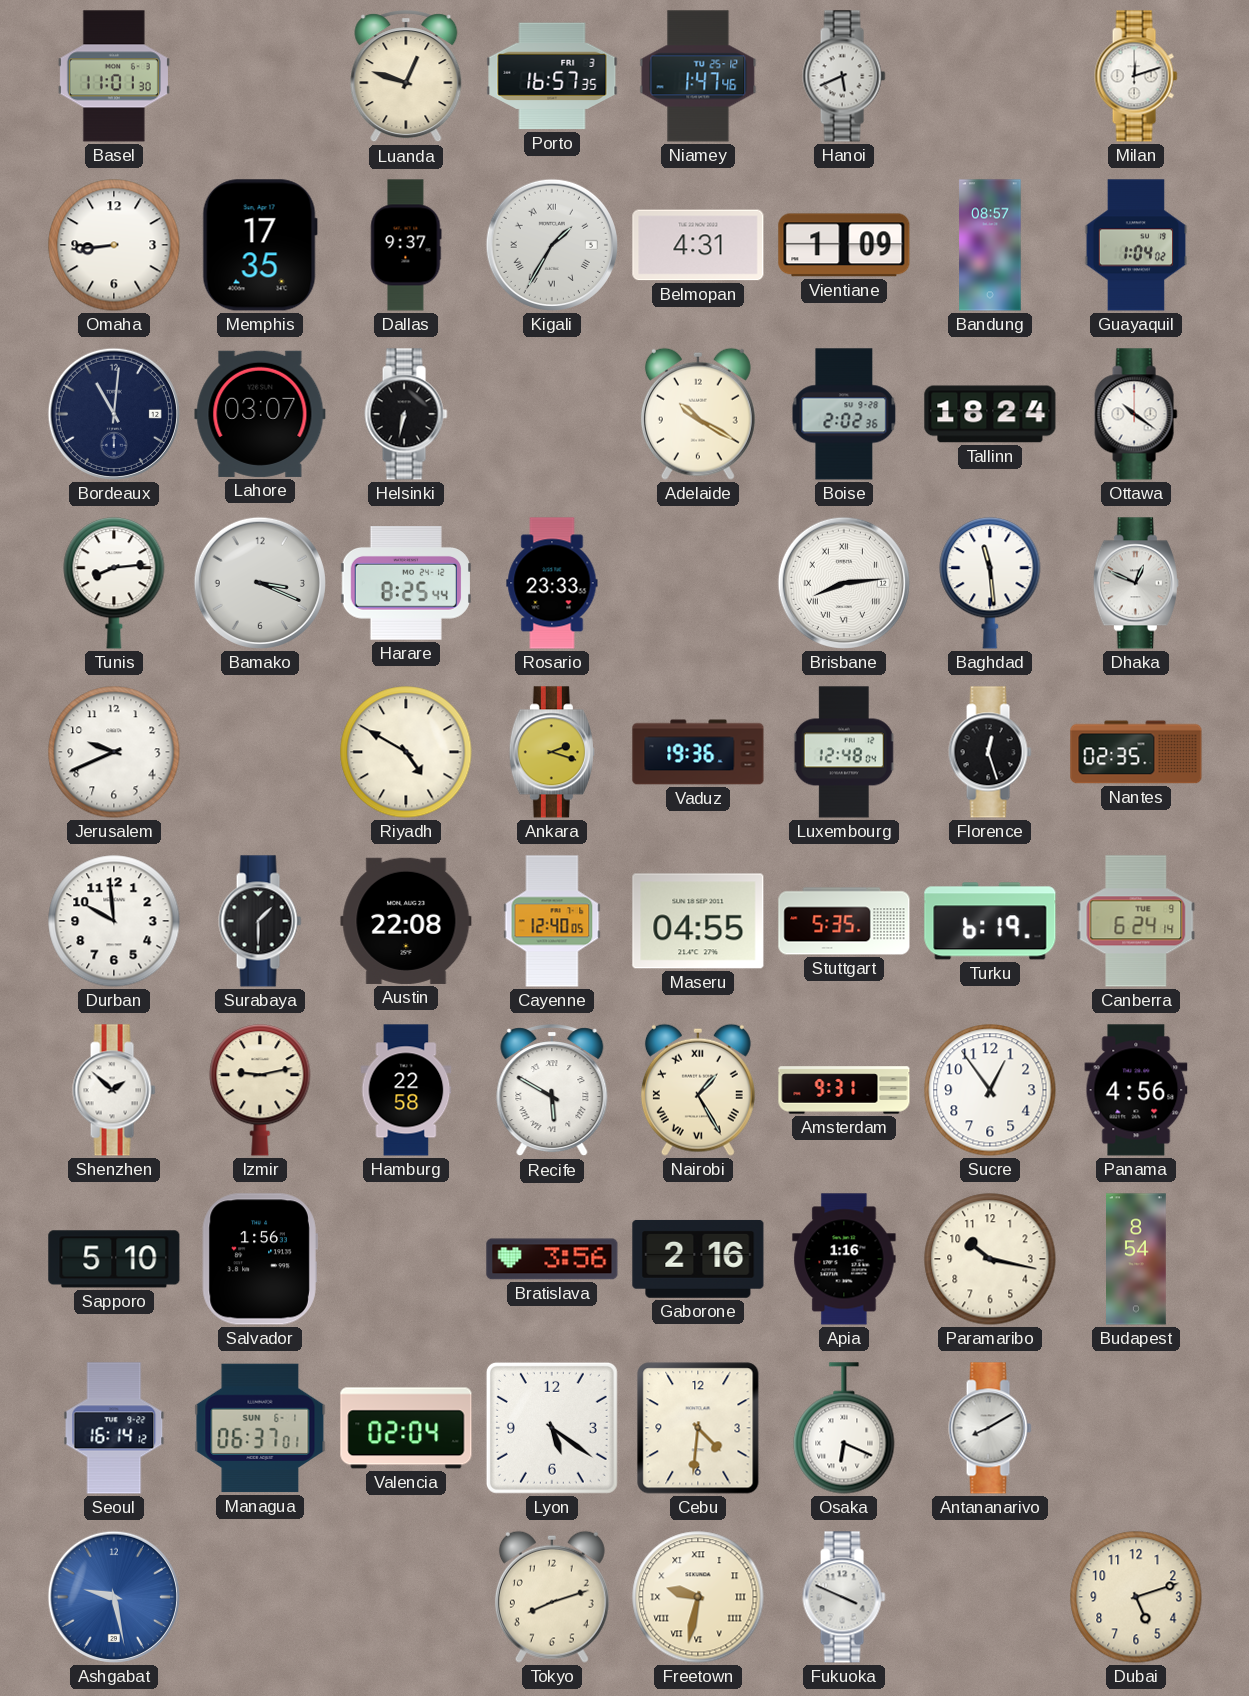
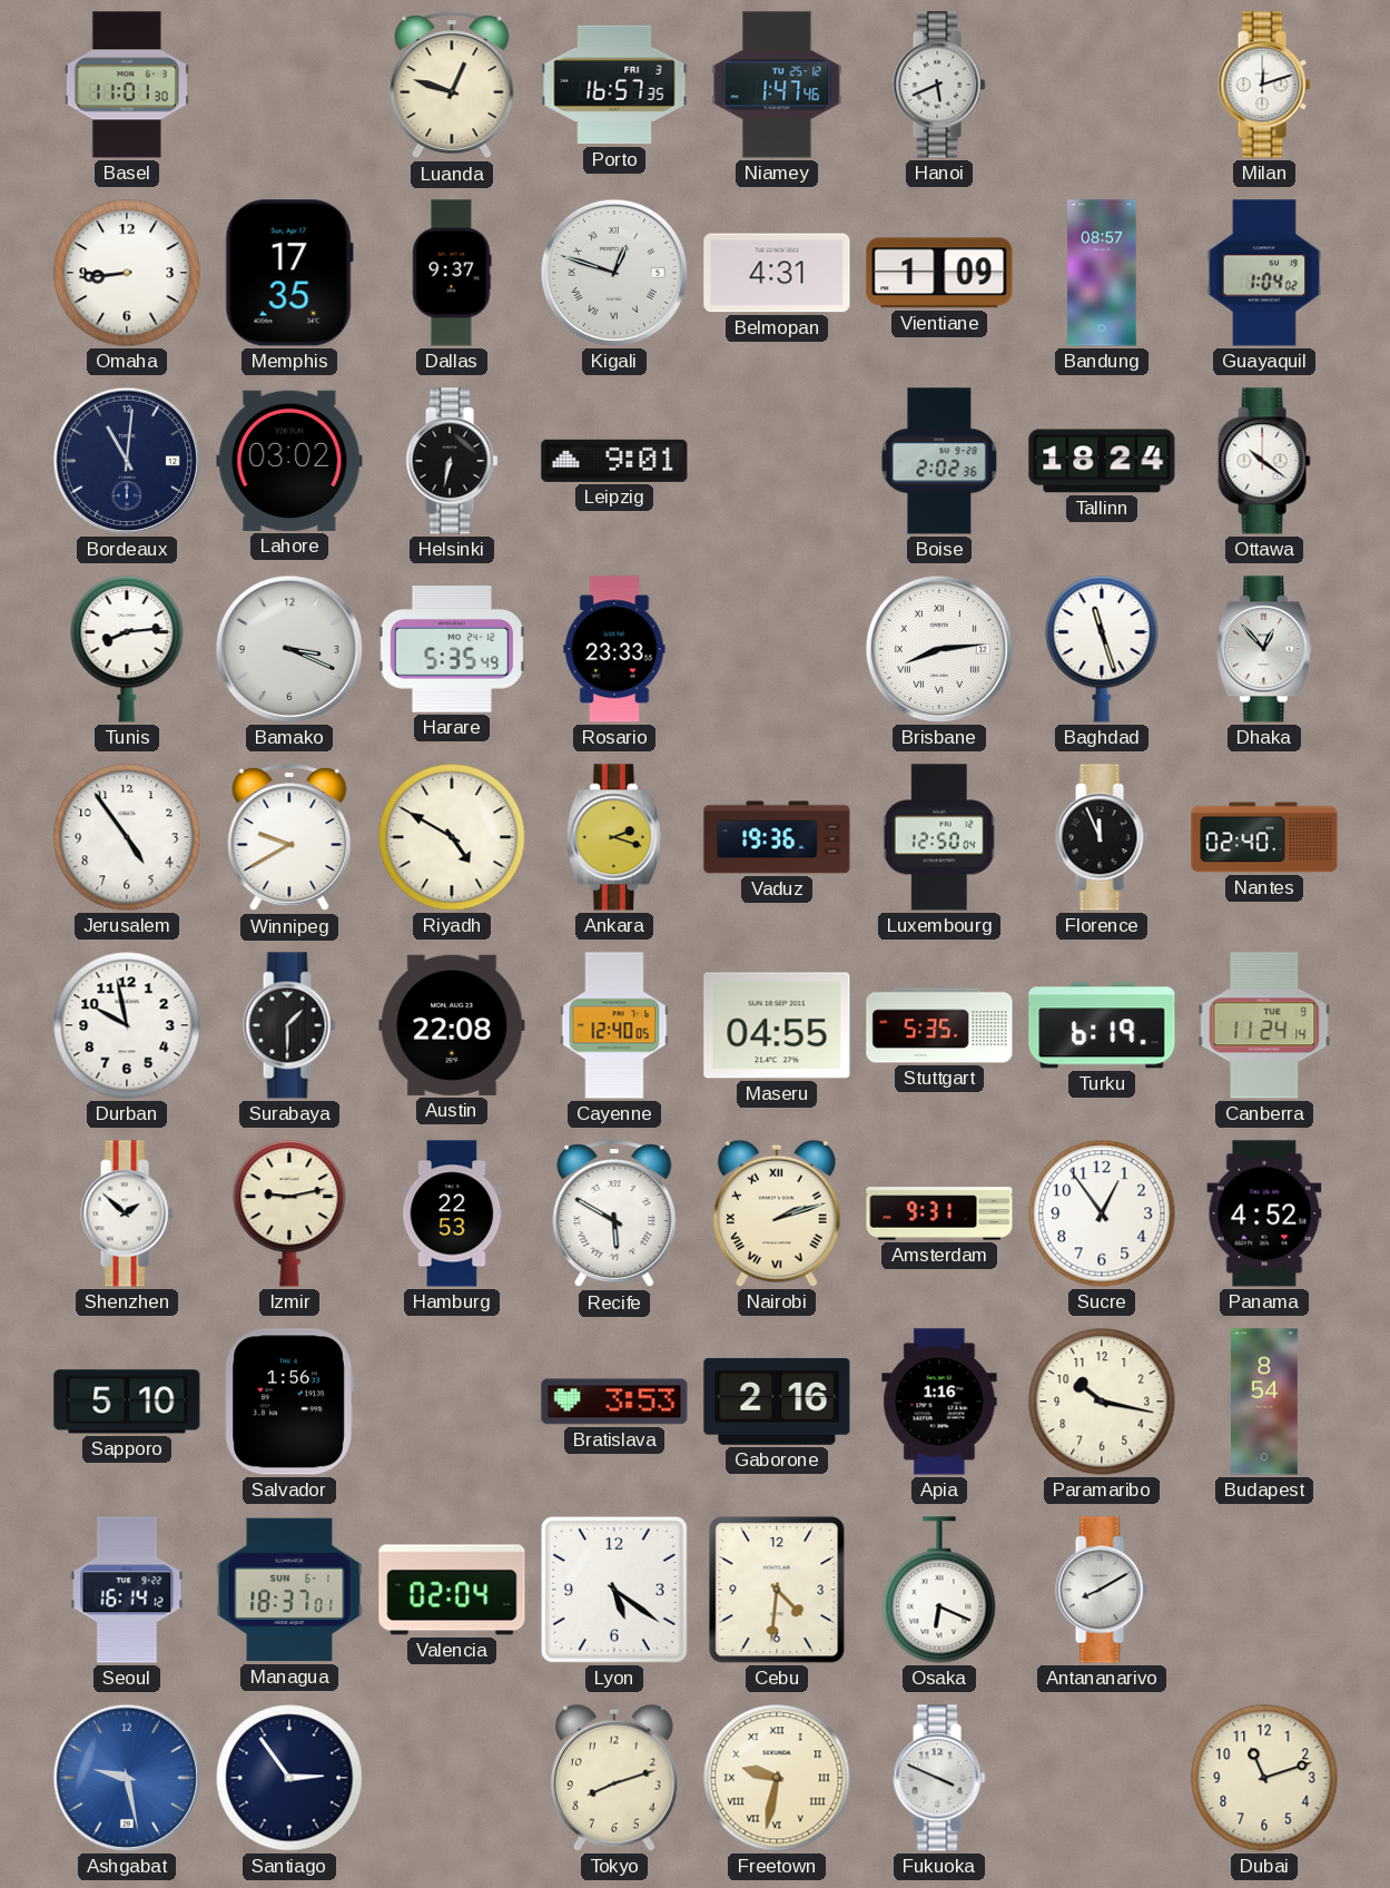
Kigali: 1:35 -> 12:48
Lahore: 03:07 -> 03:02
Leipzig: none -> 9:01
Adelaide: 10:20 -> none
Harare: 8:25 -> 5:35
Baghdad: 11:29 -> 11:27
Dhaka: 12:49 -> 12:53
Jerusalem: 9:41 -> 4:54
Winnipeg: none -> 9:40
Luxembourg: 12:48 -> 12:50
Florence: 12:27 -> 11:56
Nantes: 02:35 -> 02:40
Durban: 9:59 -> 9:58
Canberra: 6:24 -> 11:24
Hamburg: 22:58 -> 22:53
Nairobi: 1:25 -> 2:12
Panama: 4:56 -> 4:52
Bratislava: 3:56 -> 3:53
Managua: 06:37 -> 18:37
Santiago: none -> 2:54
Dubai: 5:12 -> 11:12
